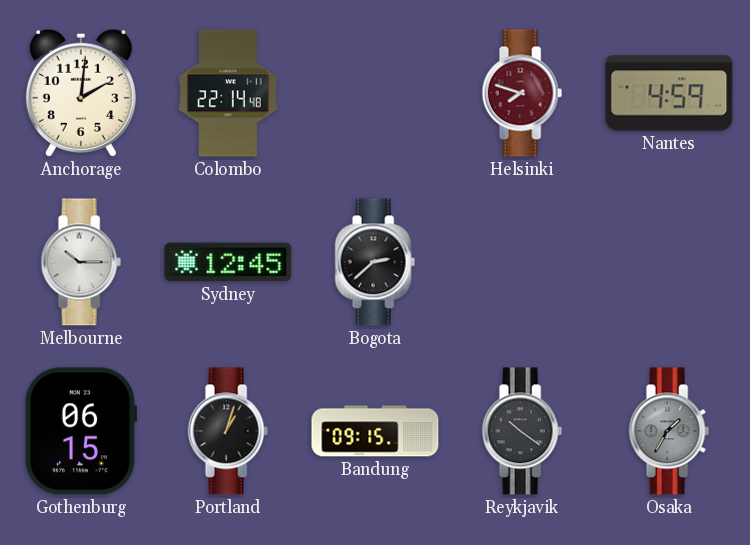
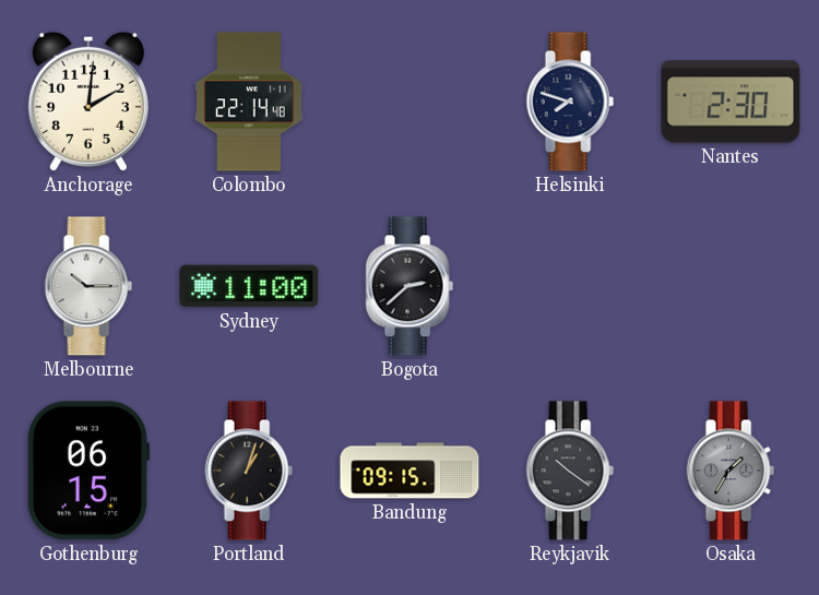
Helsinki dial: burgundy -> navy
Nantes: 4:59 -> 2:30
Sydney: 12:45 -> 11:00
